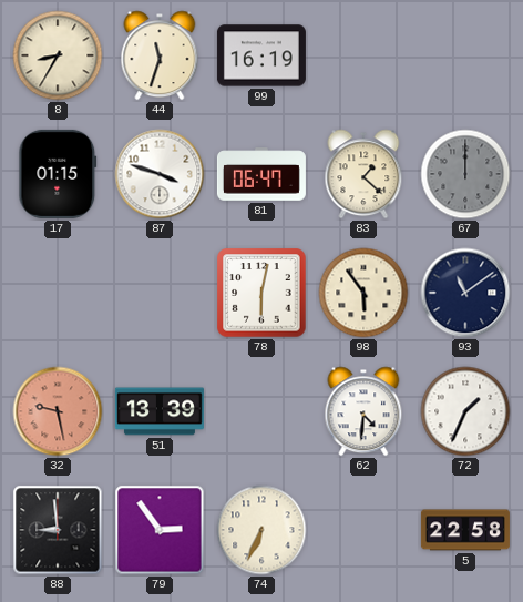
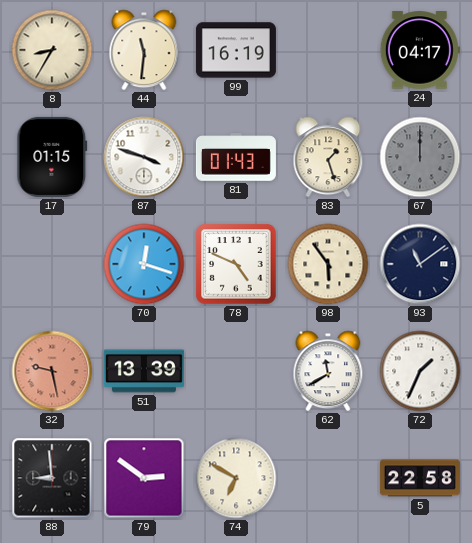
44: 11:33 -> 11:31
24: none -> 04:17
81: 06:47 -> 01:43
83: 1:22 -> 1:27
70: none -> 12:18
78: 6:02 -> 4:49
62: 4:31 -> 11:40
79: 2:54 -> 2:51
74: 6:34 -> 6:50
